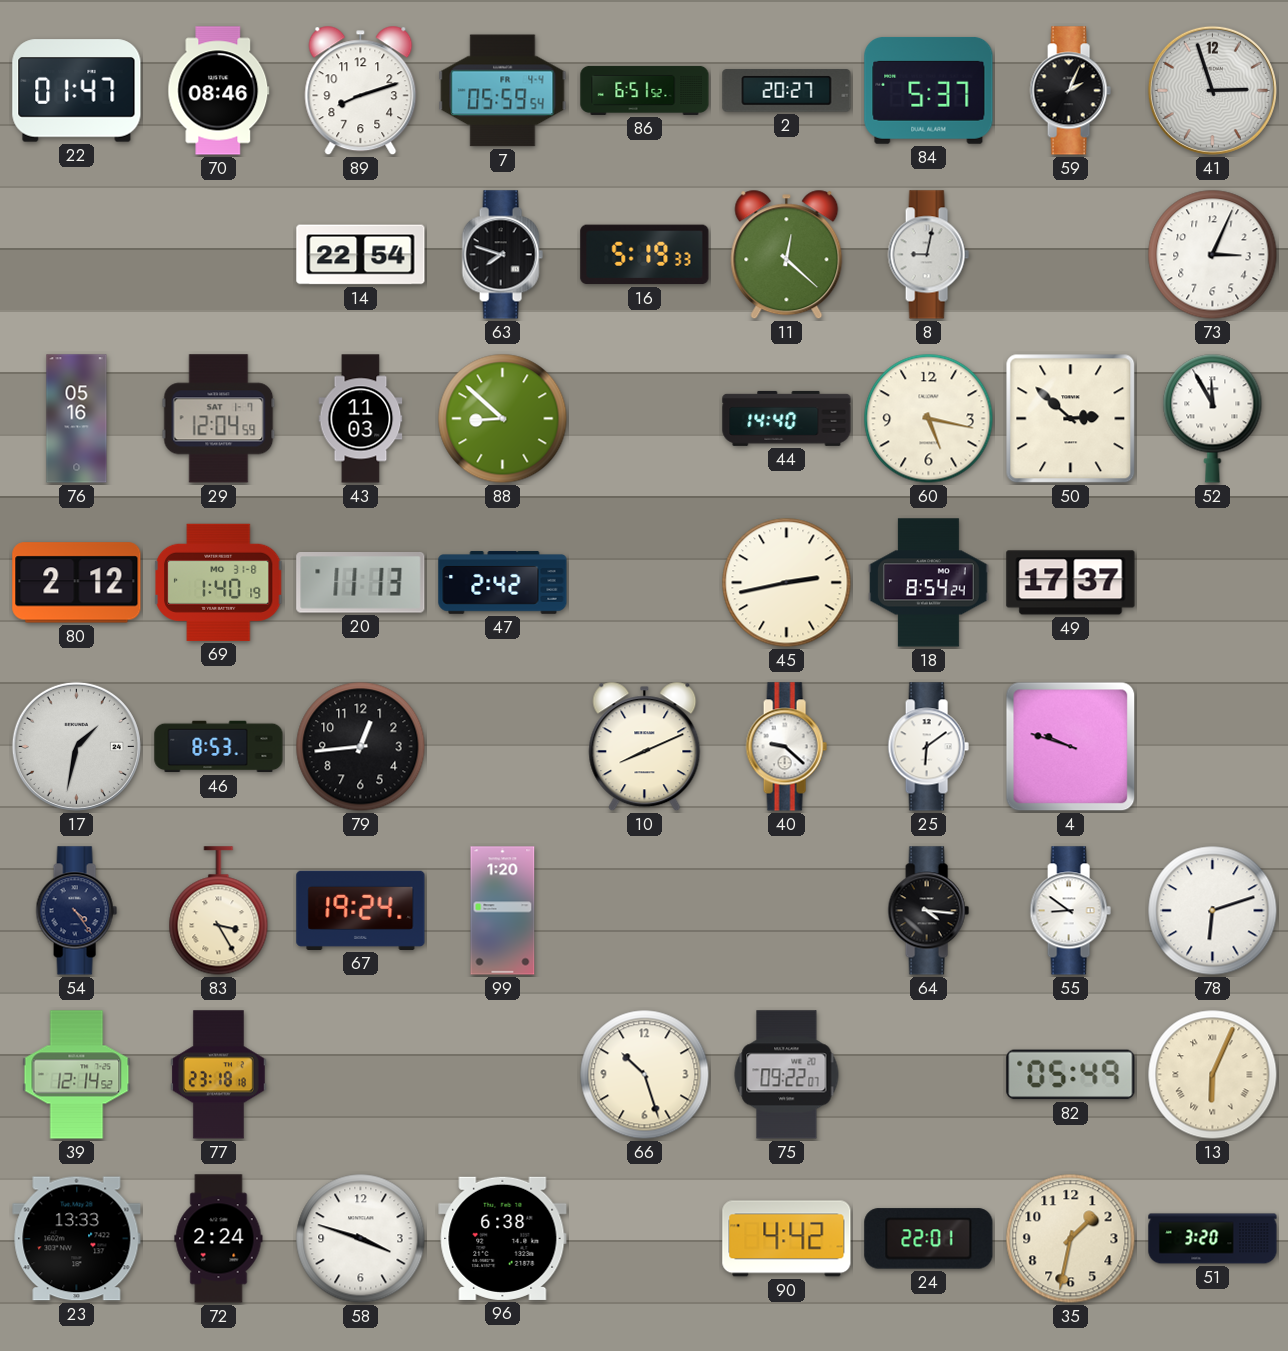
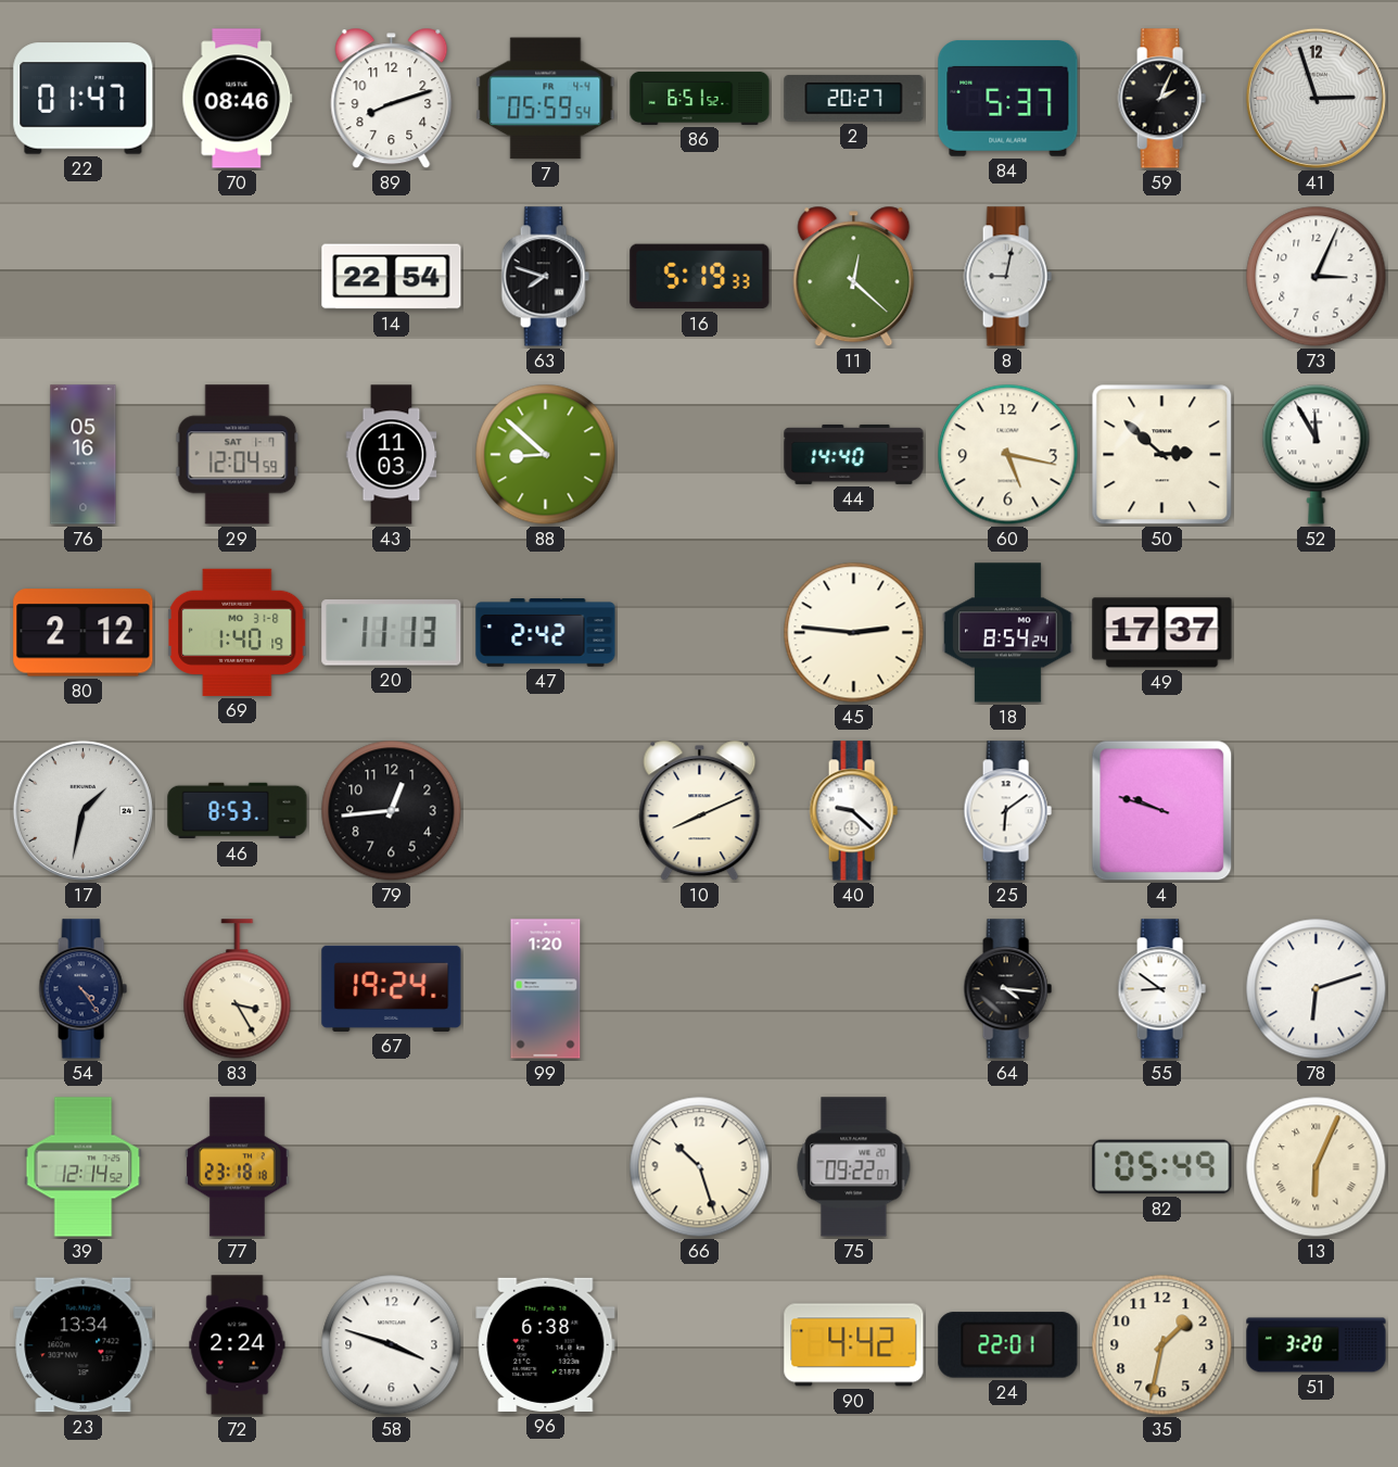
45: 2:43 -> 2:46
23: 13:33 -> 13:34
